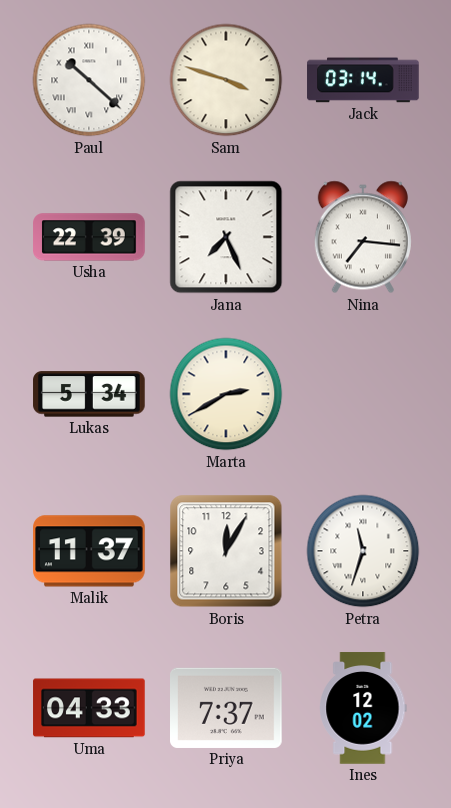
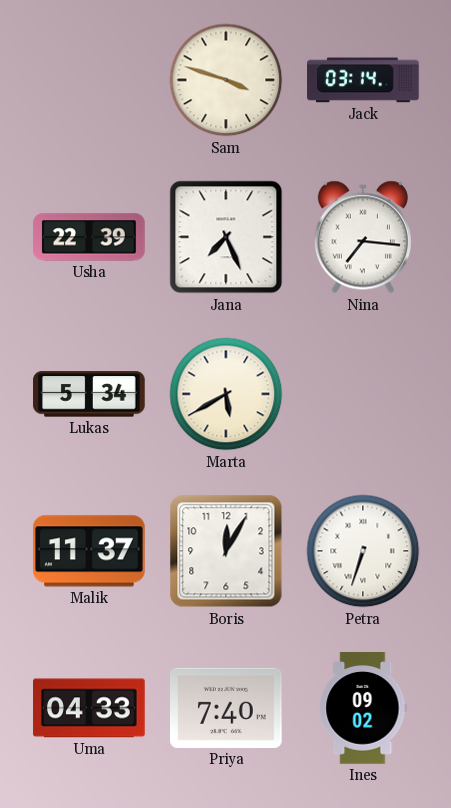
Paul: 10:22 -> none
Marta: 2:40 -> 5:40
Petra: 11:33 -> 6:33
Priya: 7:37 -> 7:40
Ines: 12:02 -> 09:02
